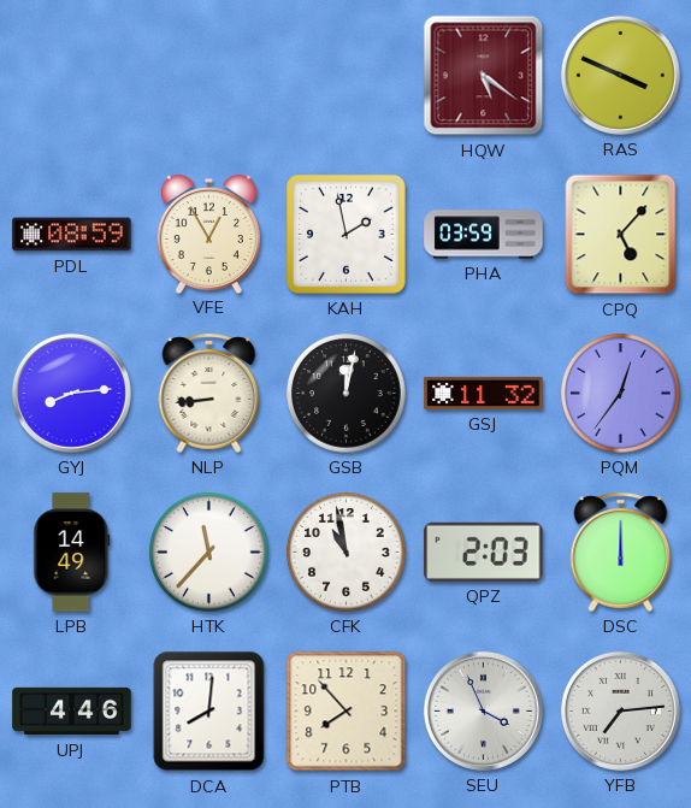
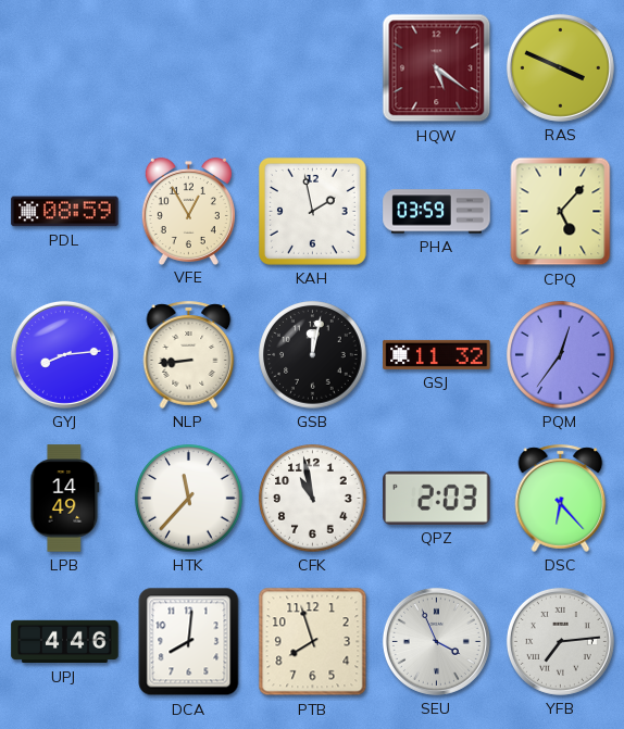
DSC: 12:00 -> 6:23
PTB: 7:53 -> 7:57
